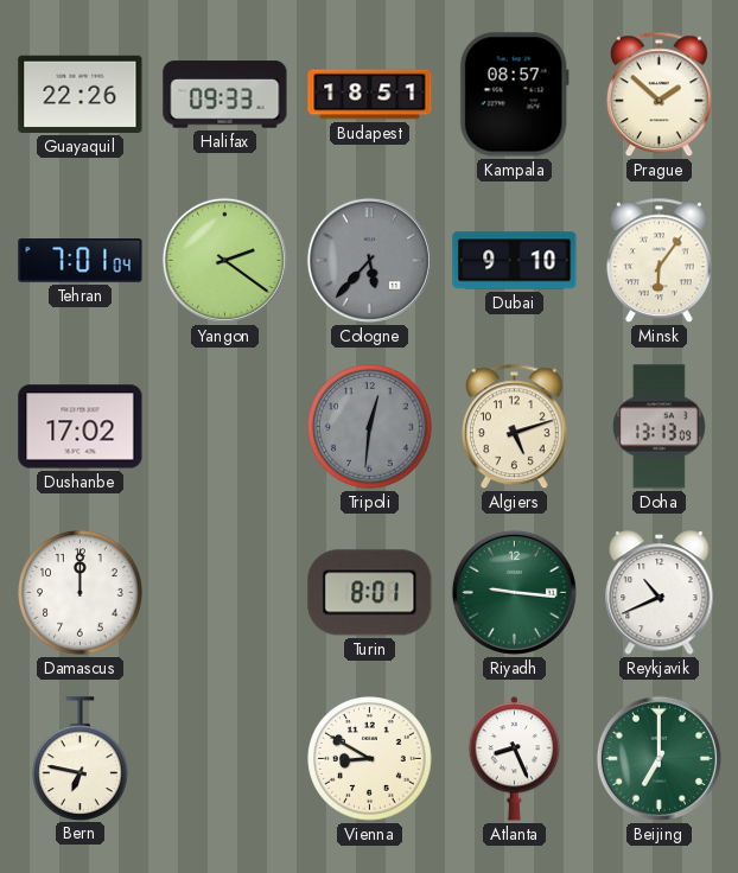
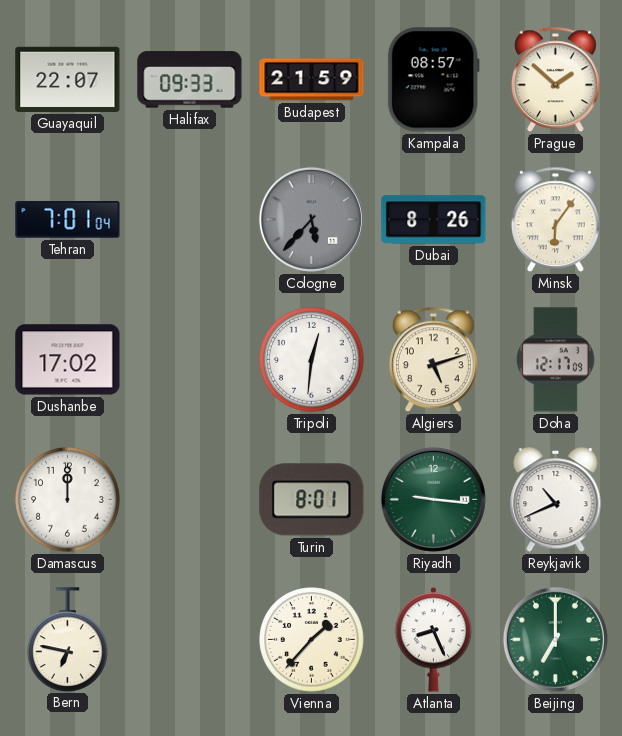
Guayaquil: 22:26 -> 22:07
Budapest: 18:51 -> 21:59
Yangon: 2:21 -> none
Dubai: 9:10 -> 8:26
Tripoli dial: grey -> white
Doha: 13:13 -> 12:17
Vienna: 8:50 -> 1:37
